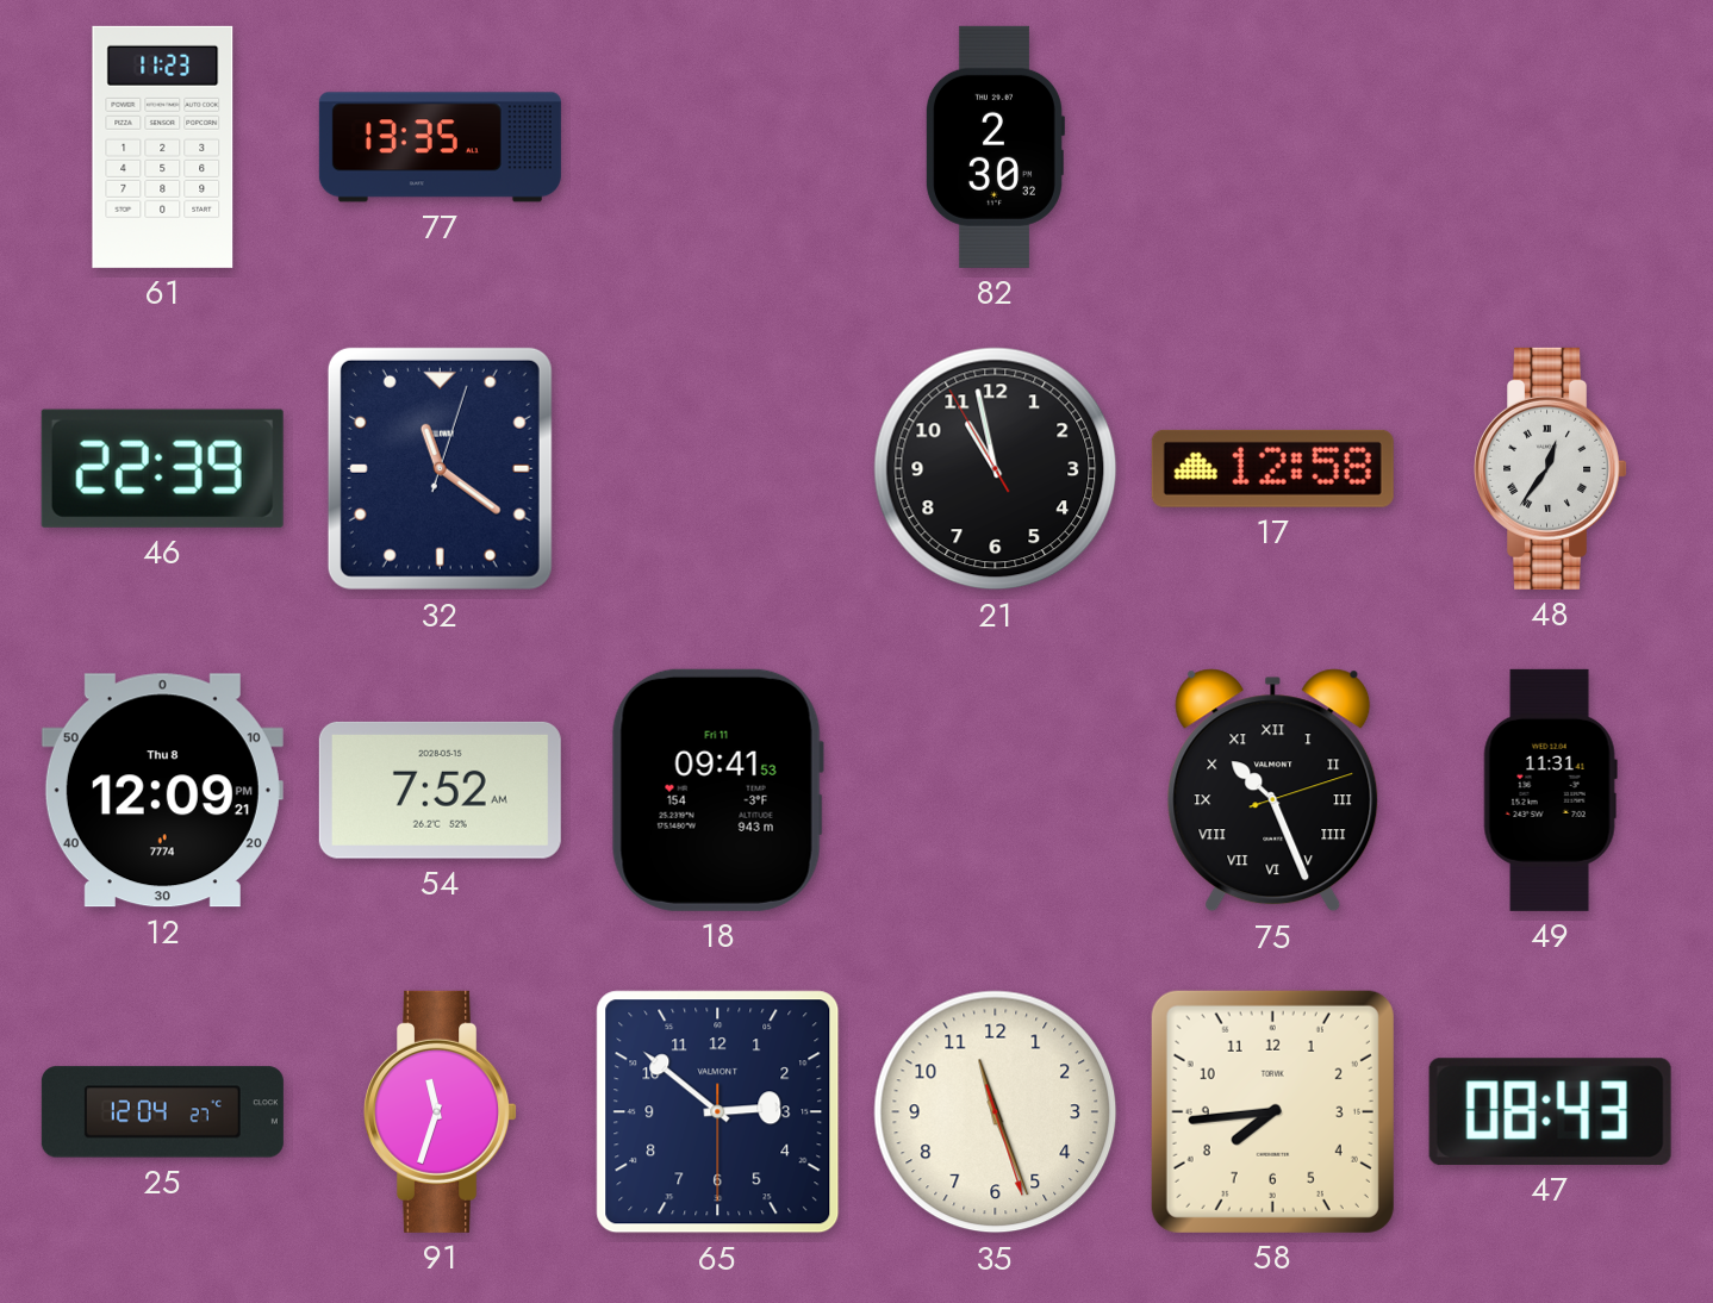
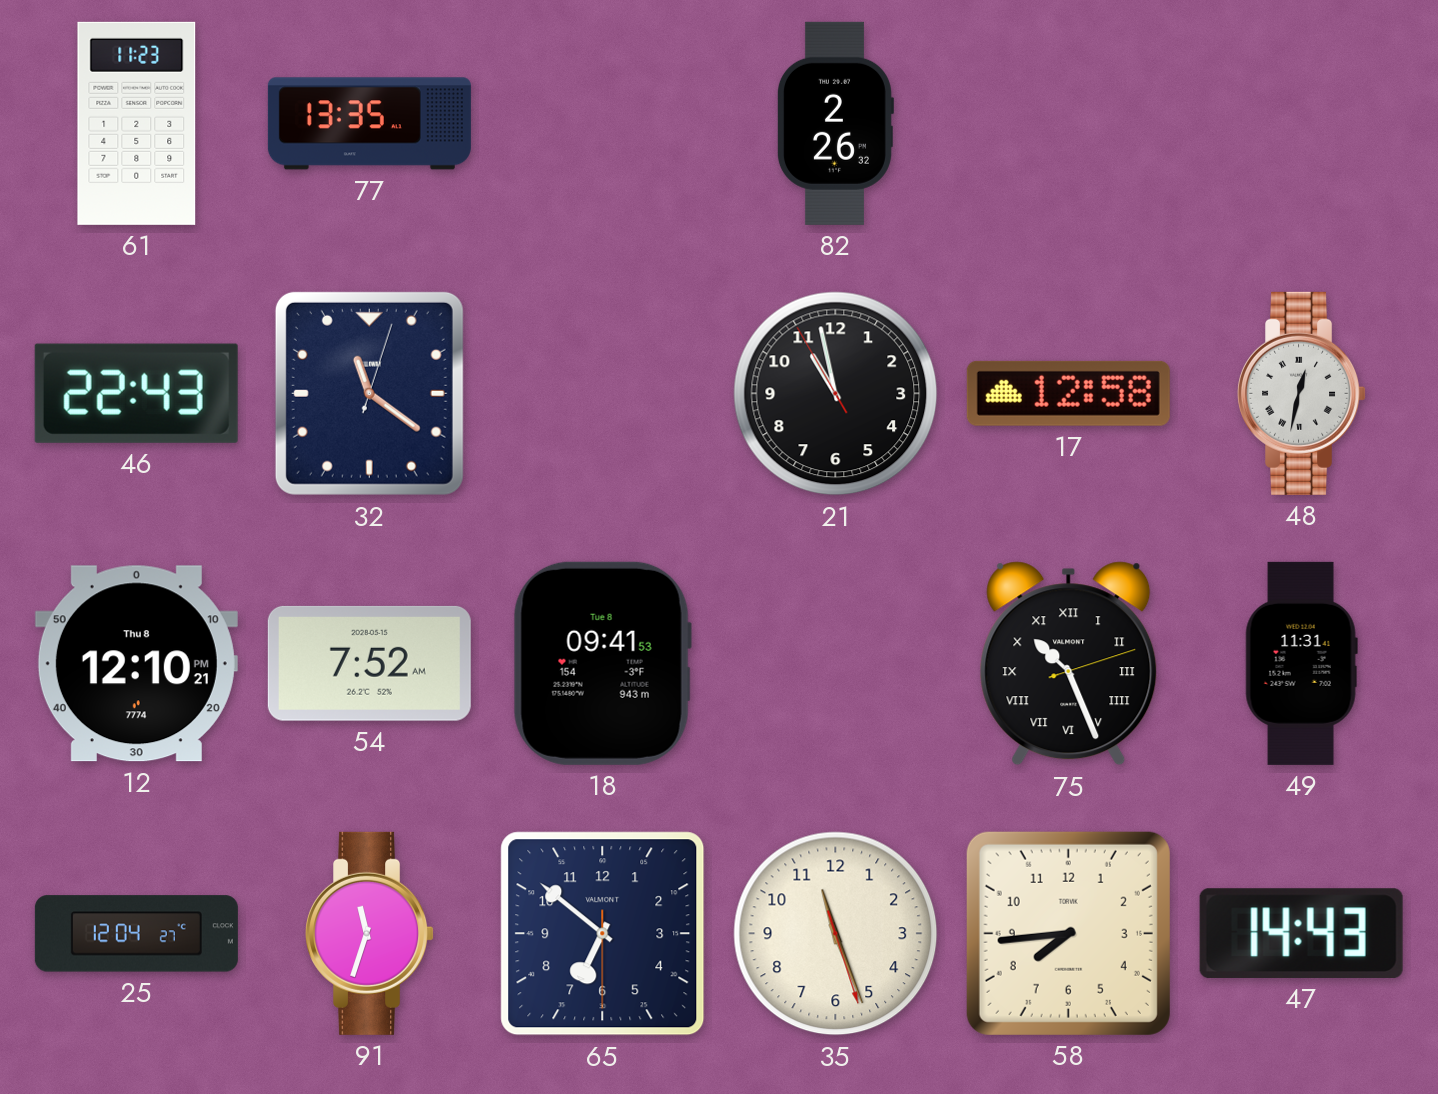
82: 2:30 -> 2:26
46: 22:39 -> 22:43
48: 12:36 -> 12:32
12: 12:09 -> 12:10
18 date: Fri 11 -> Tue 8
65: 2:51 -> 6:51
47: 08:43 -> 14:43
